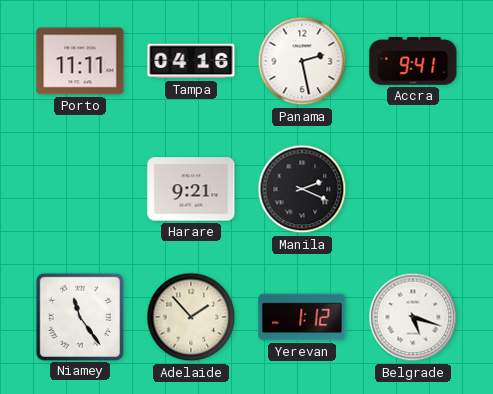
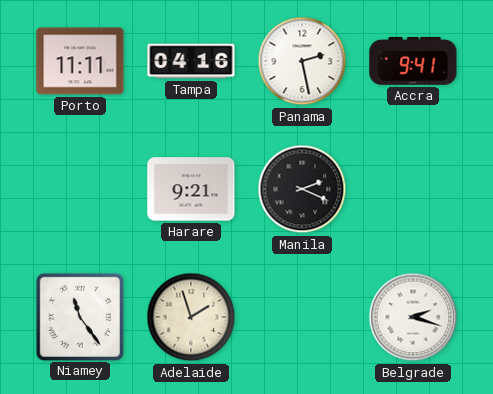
Adelaide: 1:53 -> 1:57
Yerevan: 1:12 -> none
Belgrade: 5:18 -> 2:18
